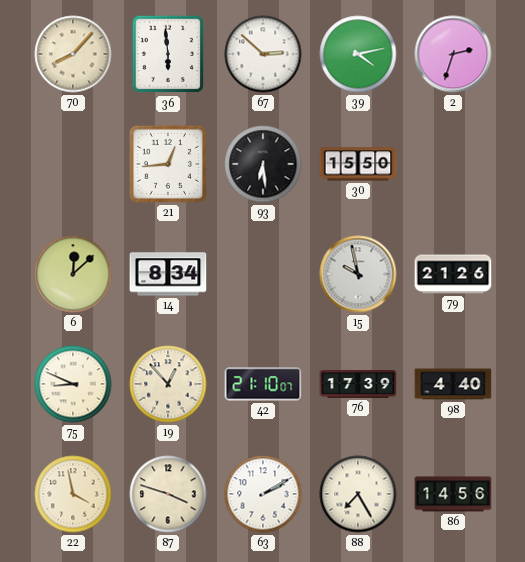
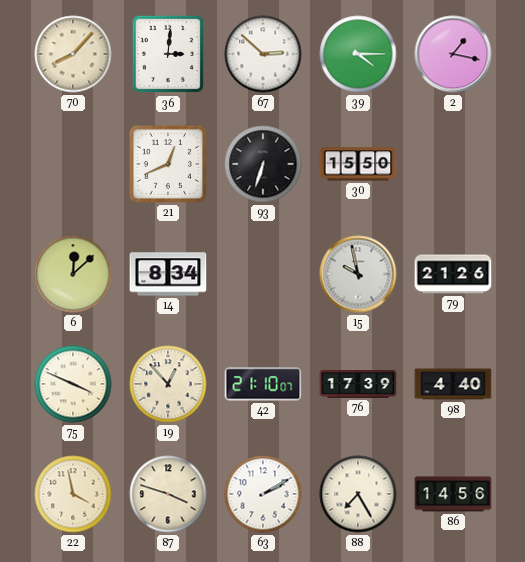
36: 5:59 -> 3:01
39: 4:13 -> 4:15
2: 2:33 -> 1:17
21: 12:44 -> 12:41
93: 6:29 -> 6:33
75: 8:49 -> 3:49
